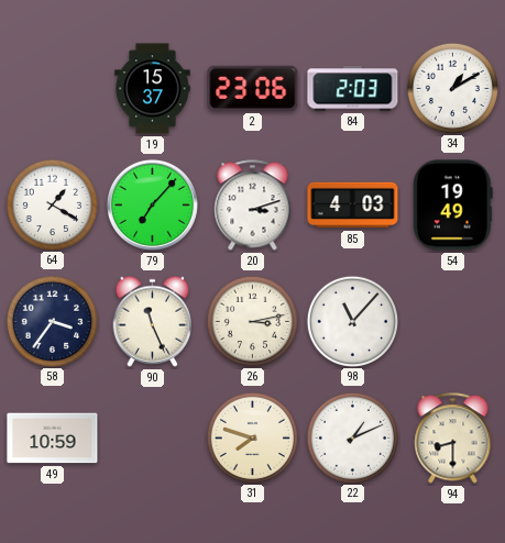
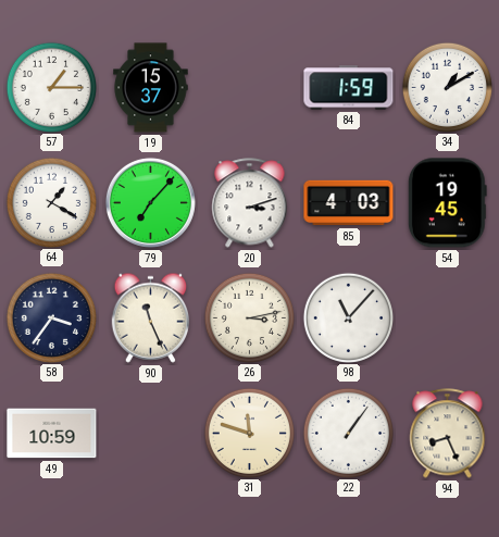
57: none -> 1:15
2: 23:06 -> none
84: 2:03 -> 1:59
54: 19:49 -> 19:45
31: 7:48 -> 11:48
22: 1:11 -> 1:06
94: 8:30 -> 8:26
